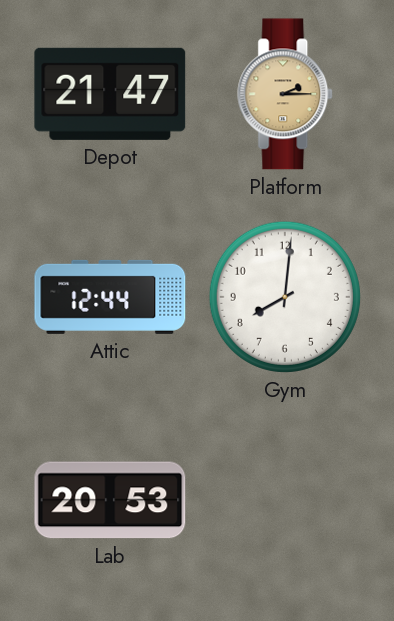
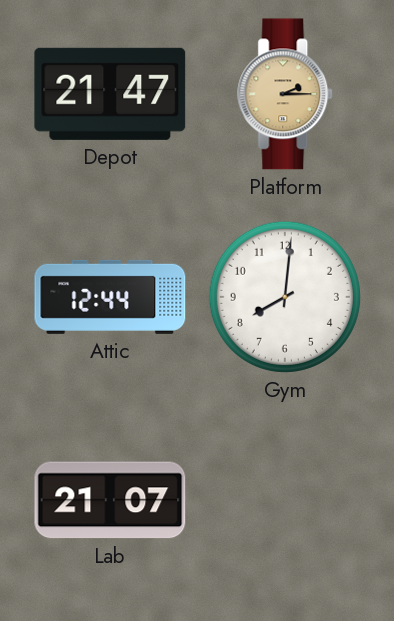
Lab: 20:53 -> 21:07
